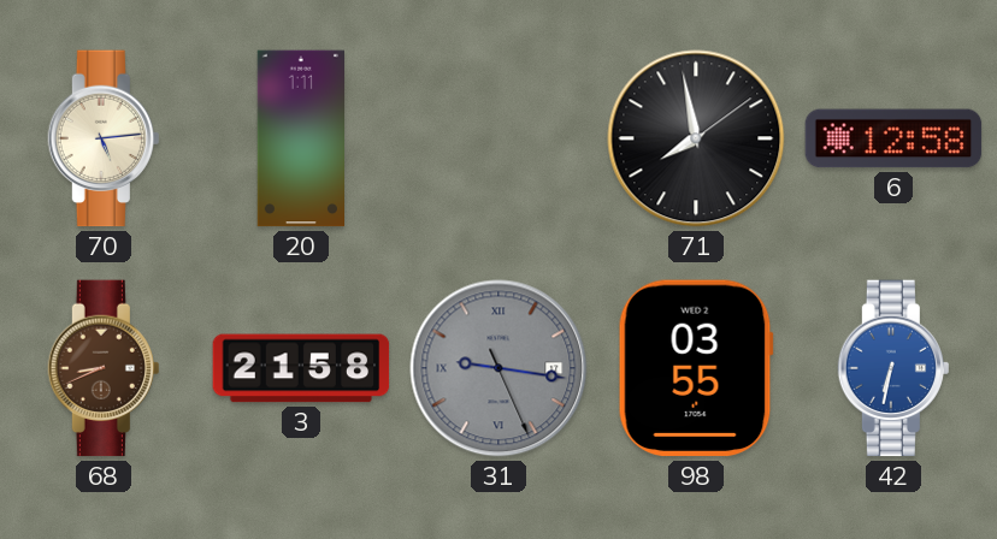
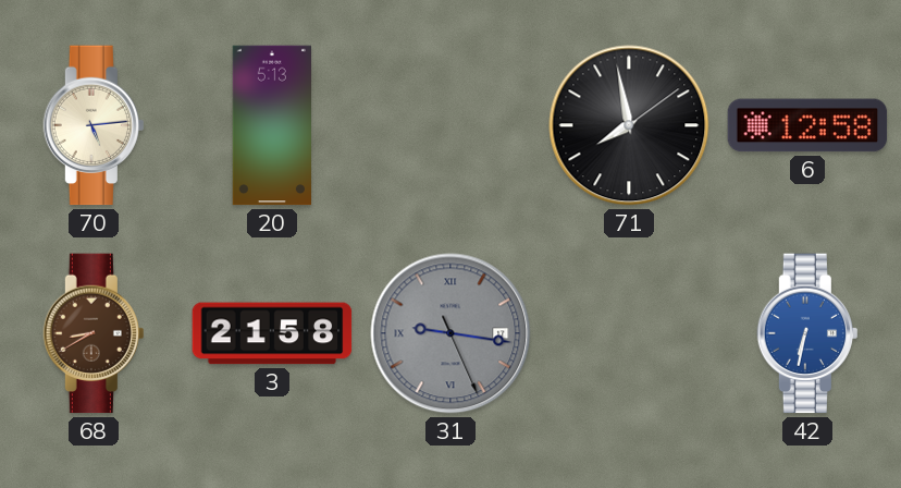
20: 1:11 -> 5:13
68: 8:41 -> 8:40
98: 03:55 -> none
